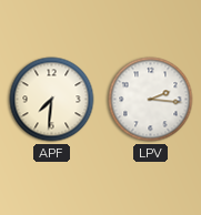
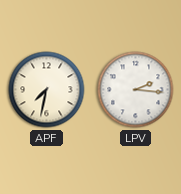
APF: 7:31 -> 7:32
